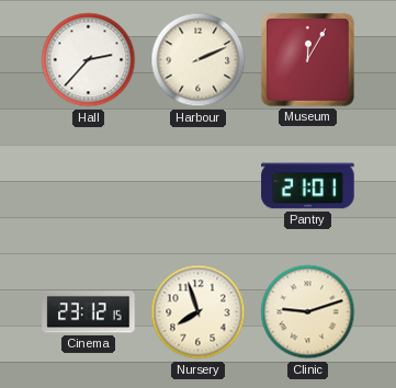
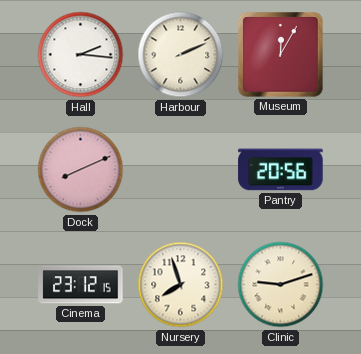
Hall: 2:37 -> 2:16
Dock: none -> 8:11
Pantry: 21:01 -> 20:56
